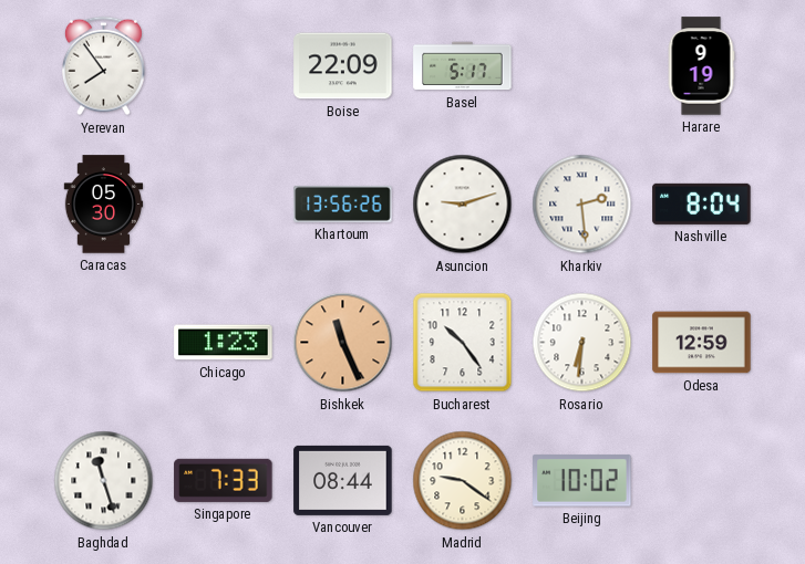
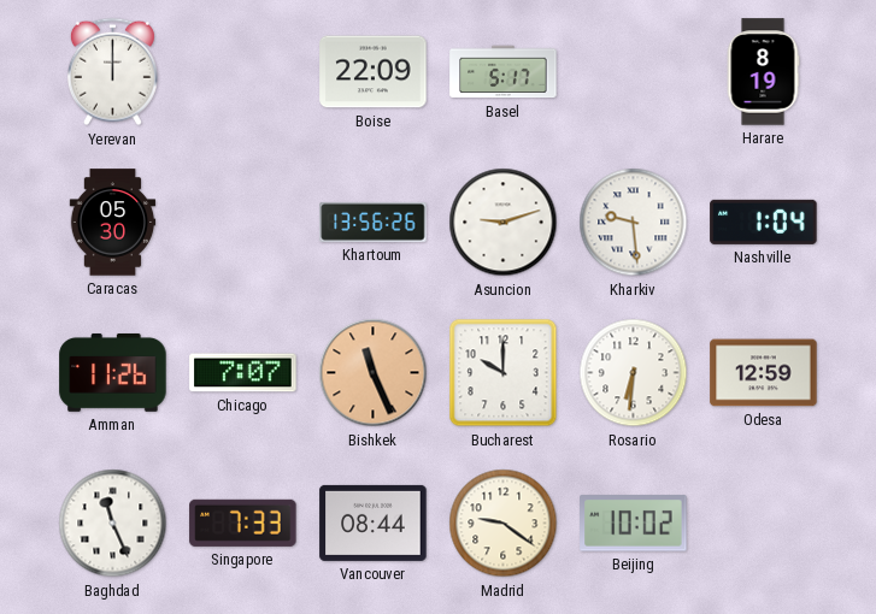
Yerevan: 7:54 -> 12:00
Harare: 9:19 -> 8:19
Kharkiv: 2:29 -> 9:29
Nashville: 8:04 -> 1:04
Amman: none -> 11:26
Chicago: 1:23 -> 7:07
Bucharest: 10:24 -> 10:00
Baghdad: 11:27 -> 11:26
